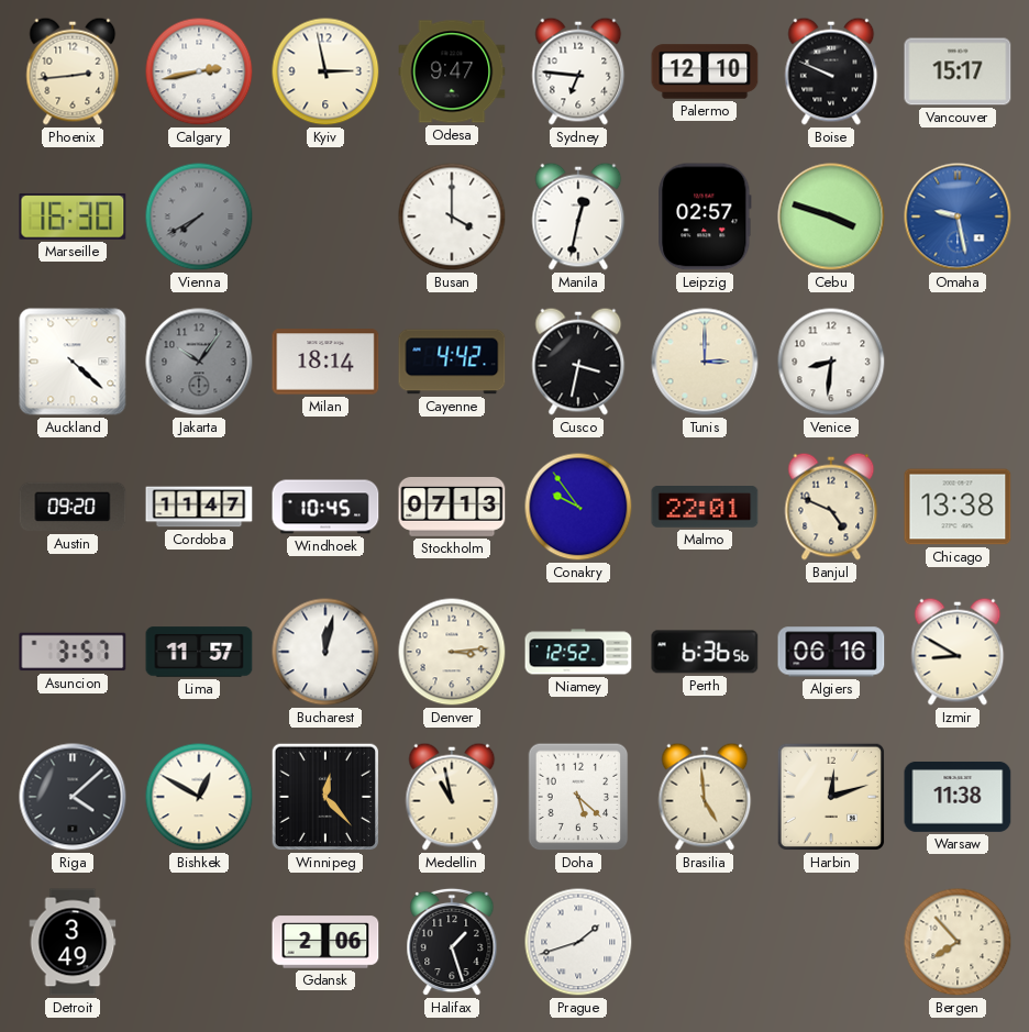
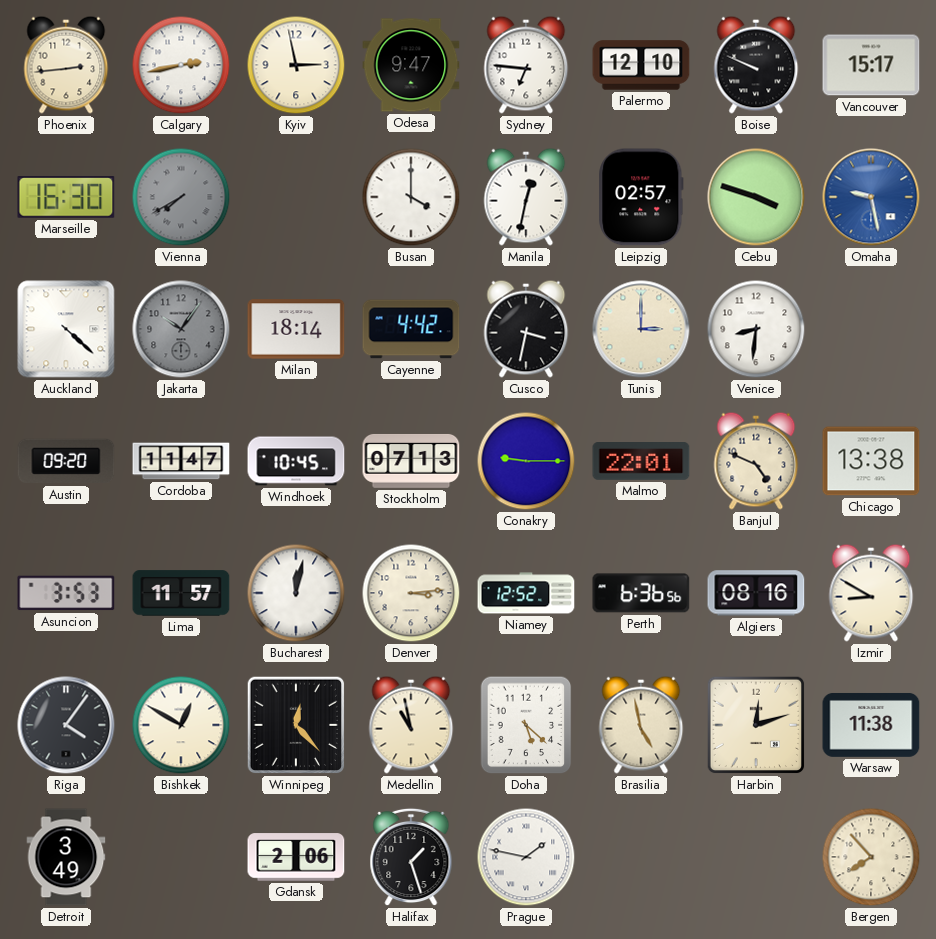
Conakry: 9:54 -> 9:15
Asuncion: 3:57 -> 3:53
Algiers: 06:16 -> 08:16
Riga: 4:08 -> 4:06
Brasilia: 4:59 -> 4:58
Prague: 1:42 -> 1:47
